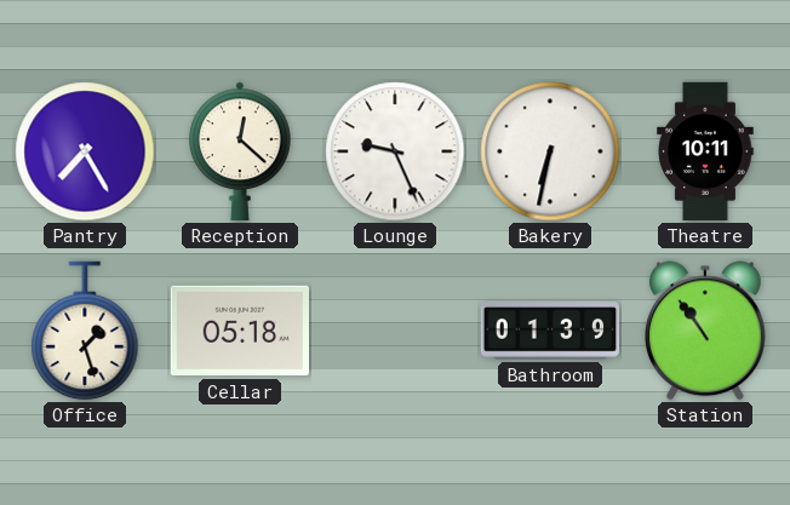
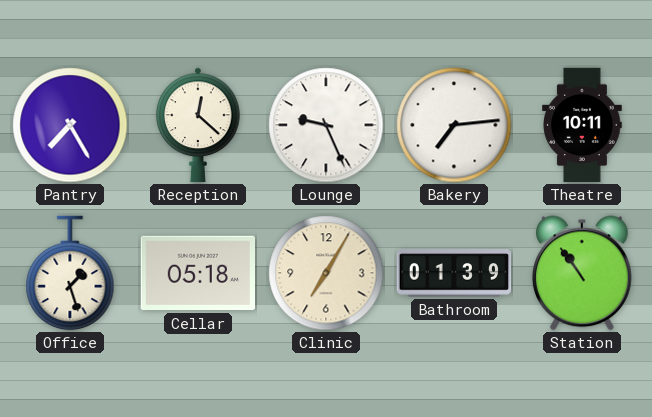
Bakery: 6:32 -> 7:14
Clinic: none -> 7:05
